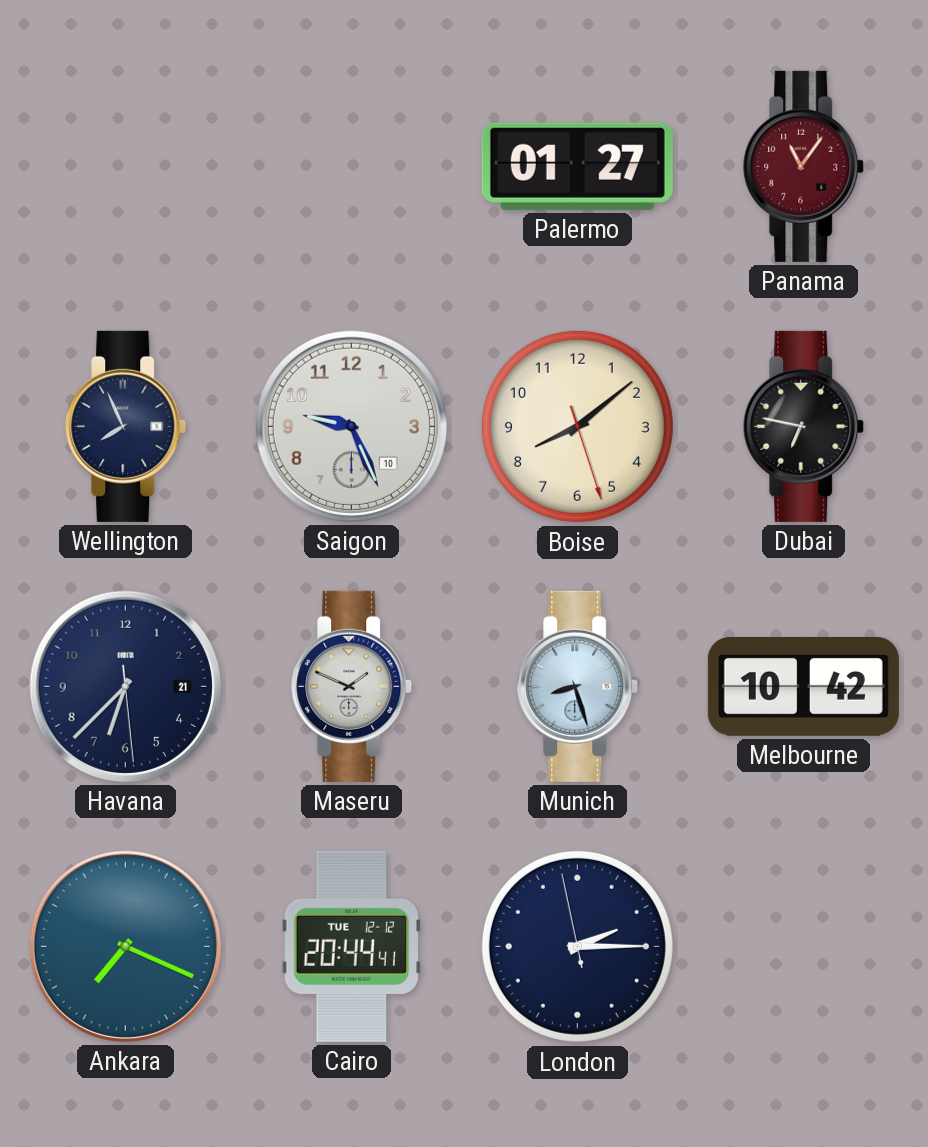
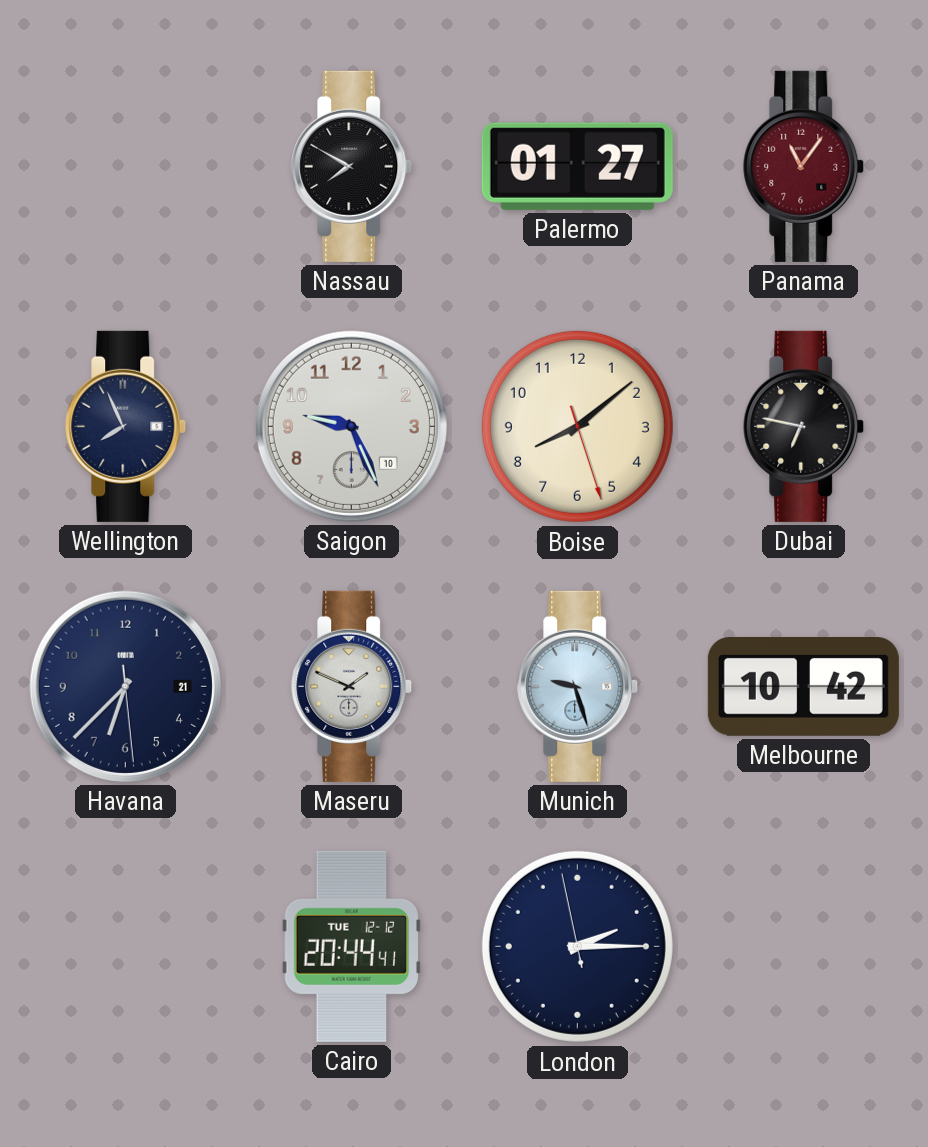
Nassau: none -> 7:50
Munich: 8:27 -> 9:27
Ankara: 7:19 -> none
